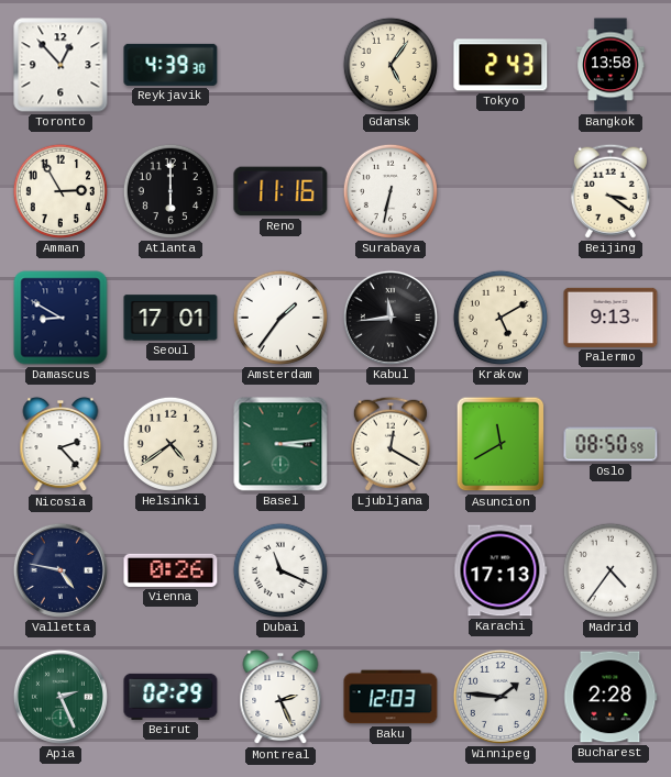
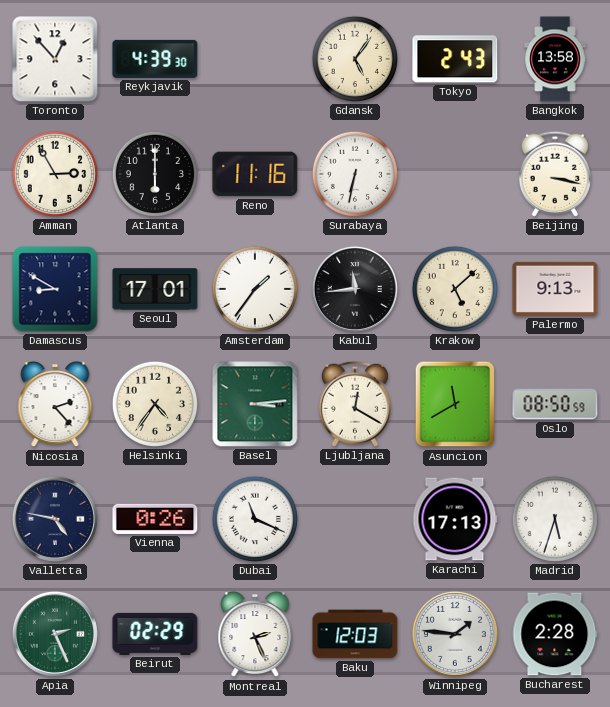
Beijing: 3:21 -> 3:17
Krakow: 5:10 -> 5:08
Helsinki: 4:39 -> 4:36
Madrid: 4:36 -> 5:33
